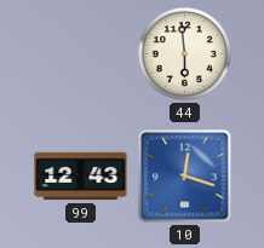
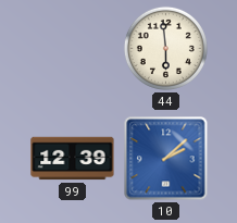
99: 12:43 -> 12:39
10: 12:18 -> 2:08
